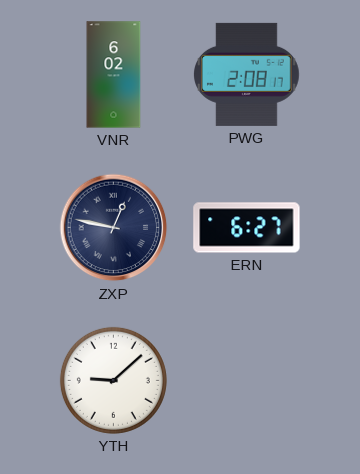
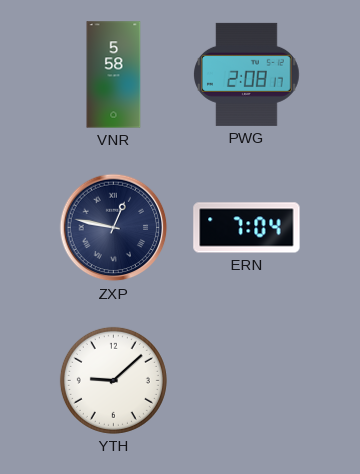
VNR: 6:02 -> 5:58
ERN: 6:27 -> 7:04
